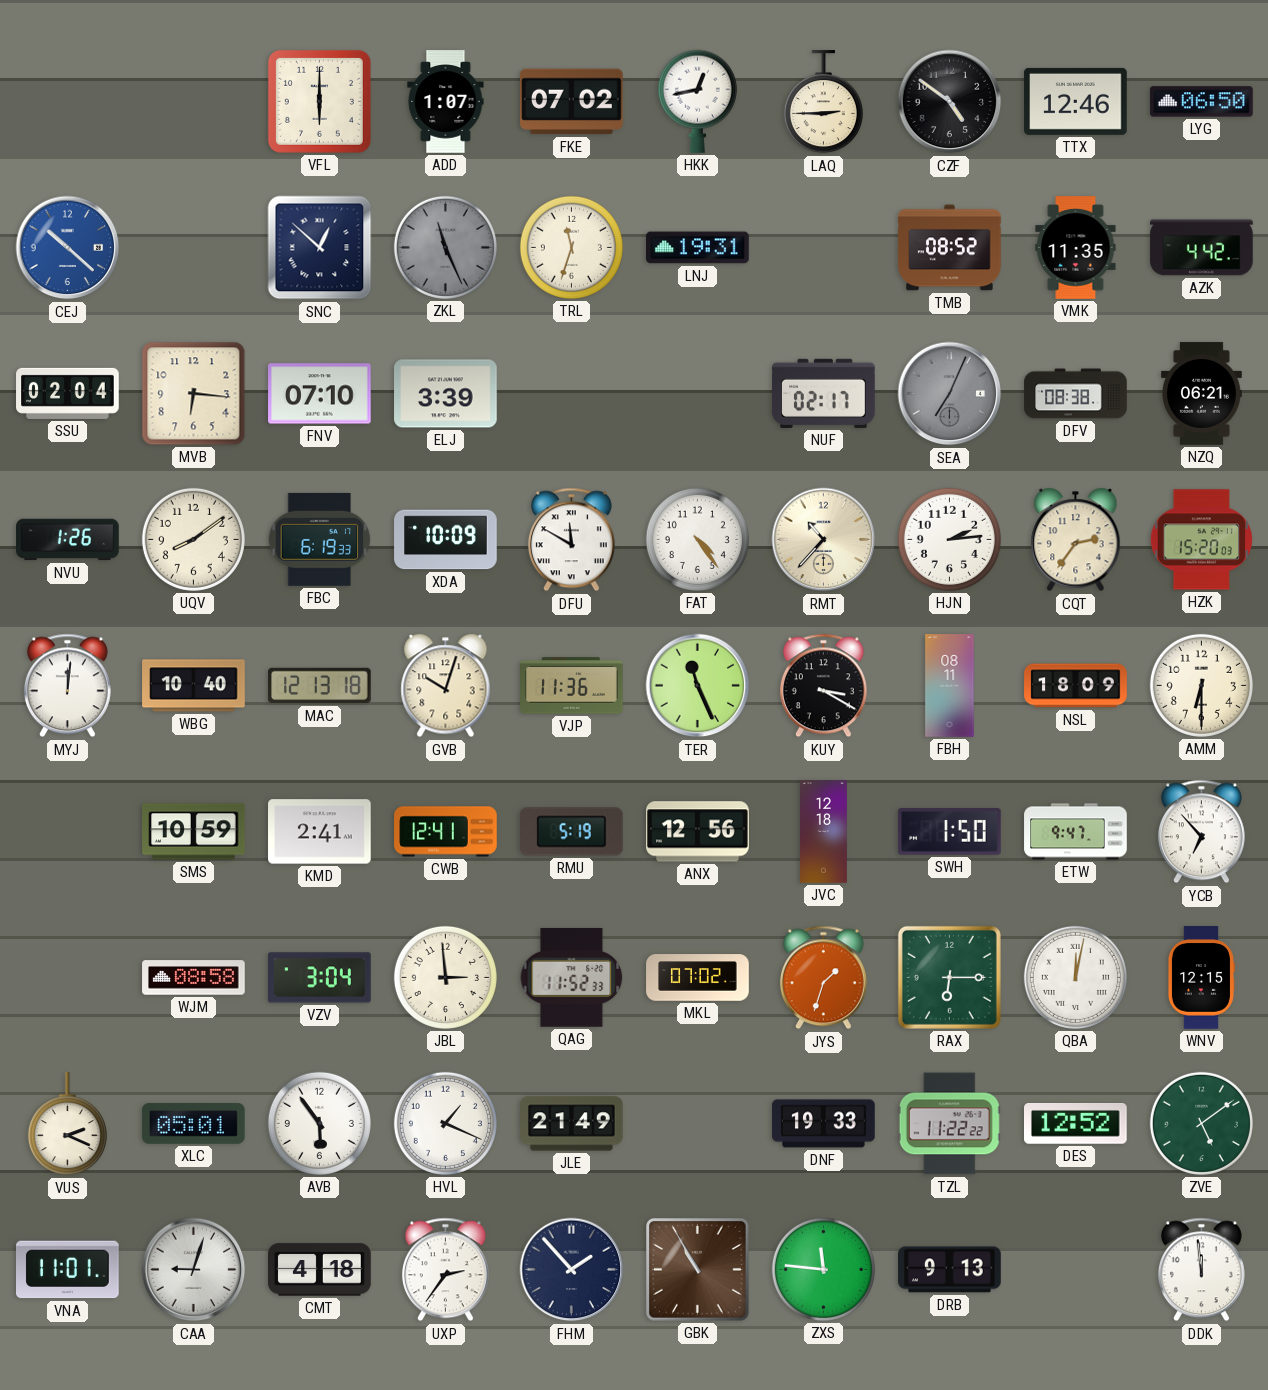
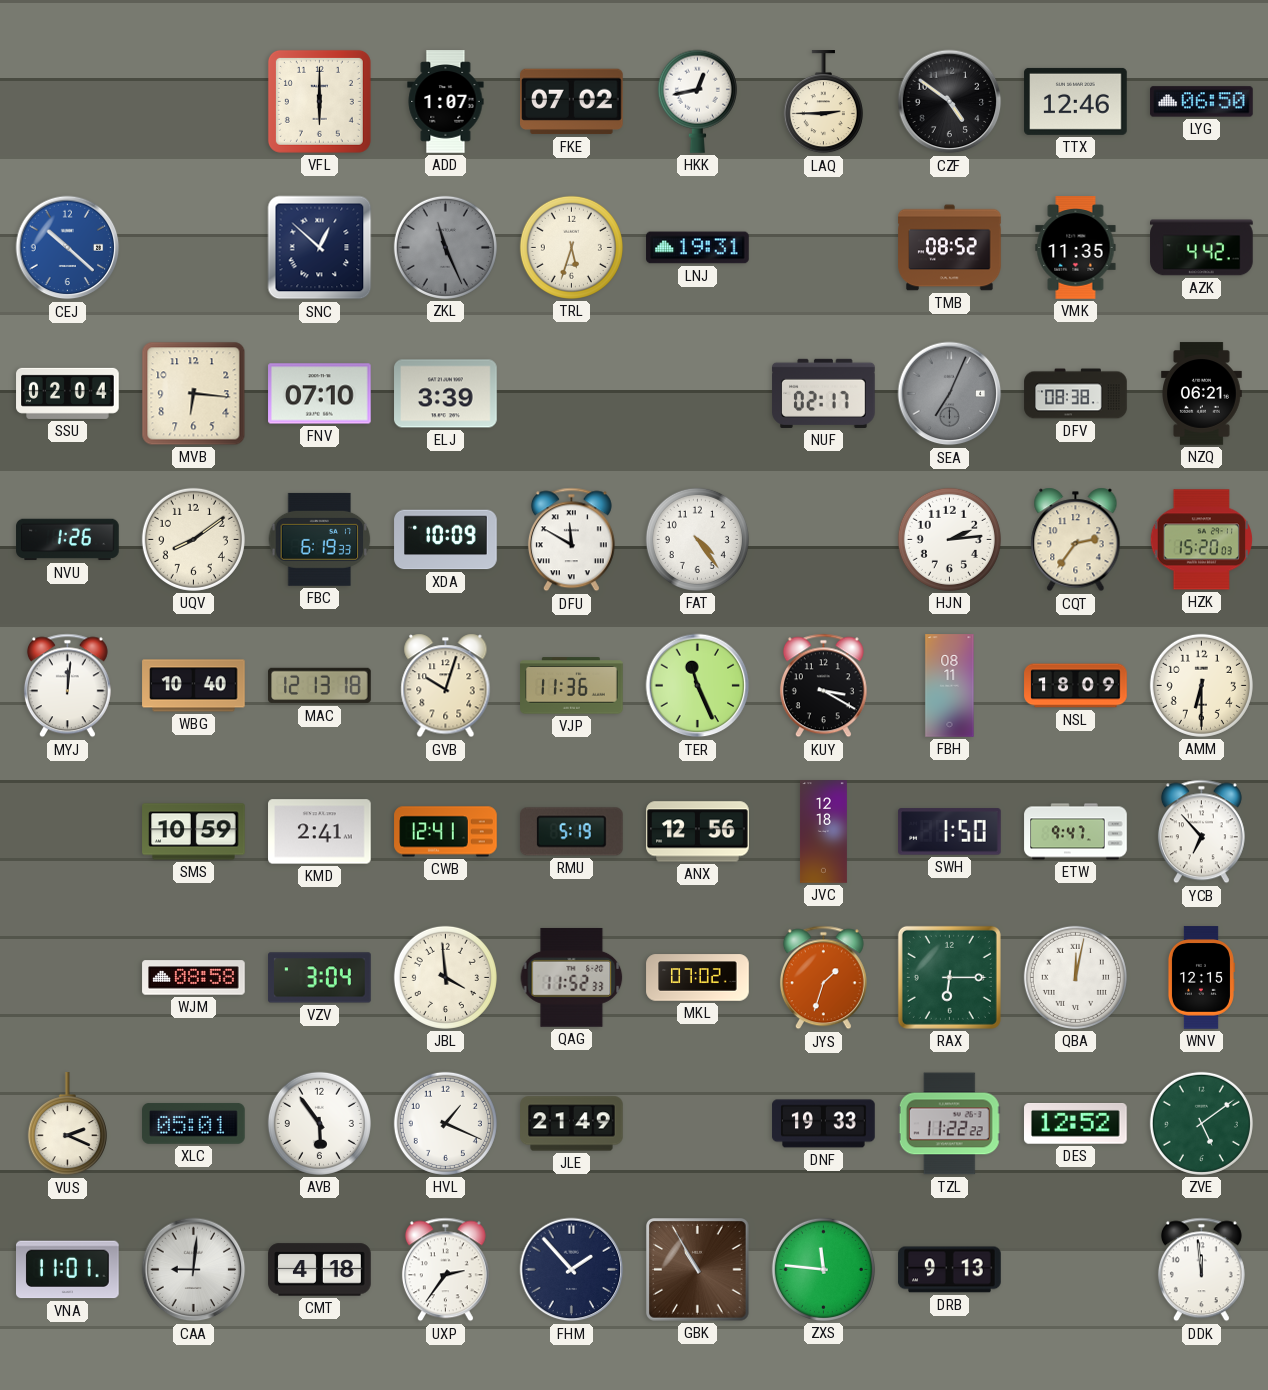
TRL: 11:33 -> 5:33
RMT: 10:37 -> none
JBL: 2:59 -> 3:59
CAA: 9:03 -> 9:01
